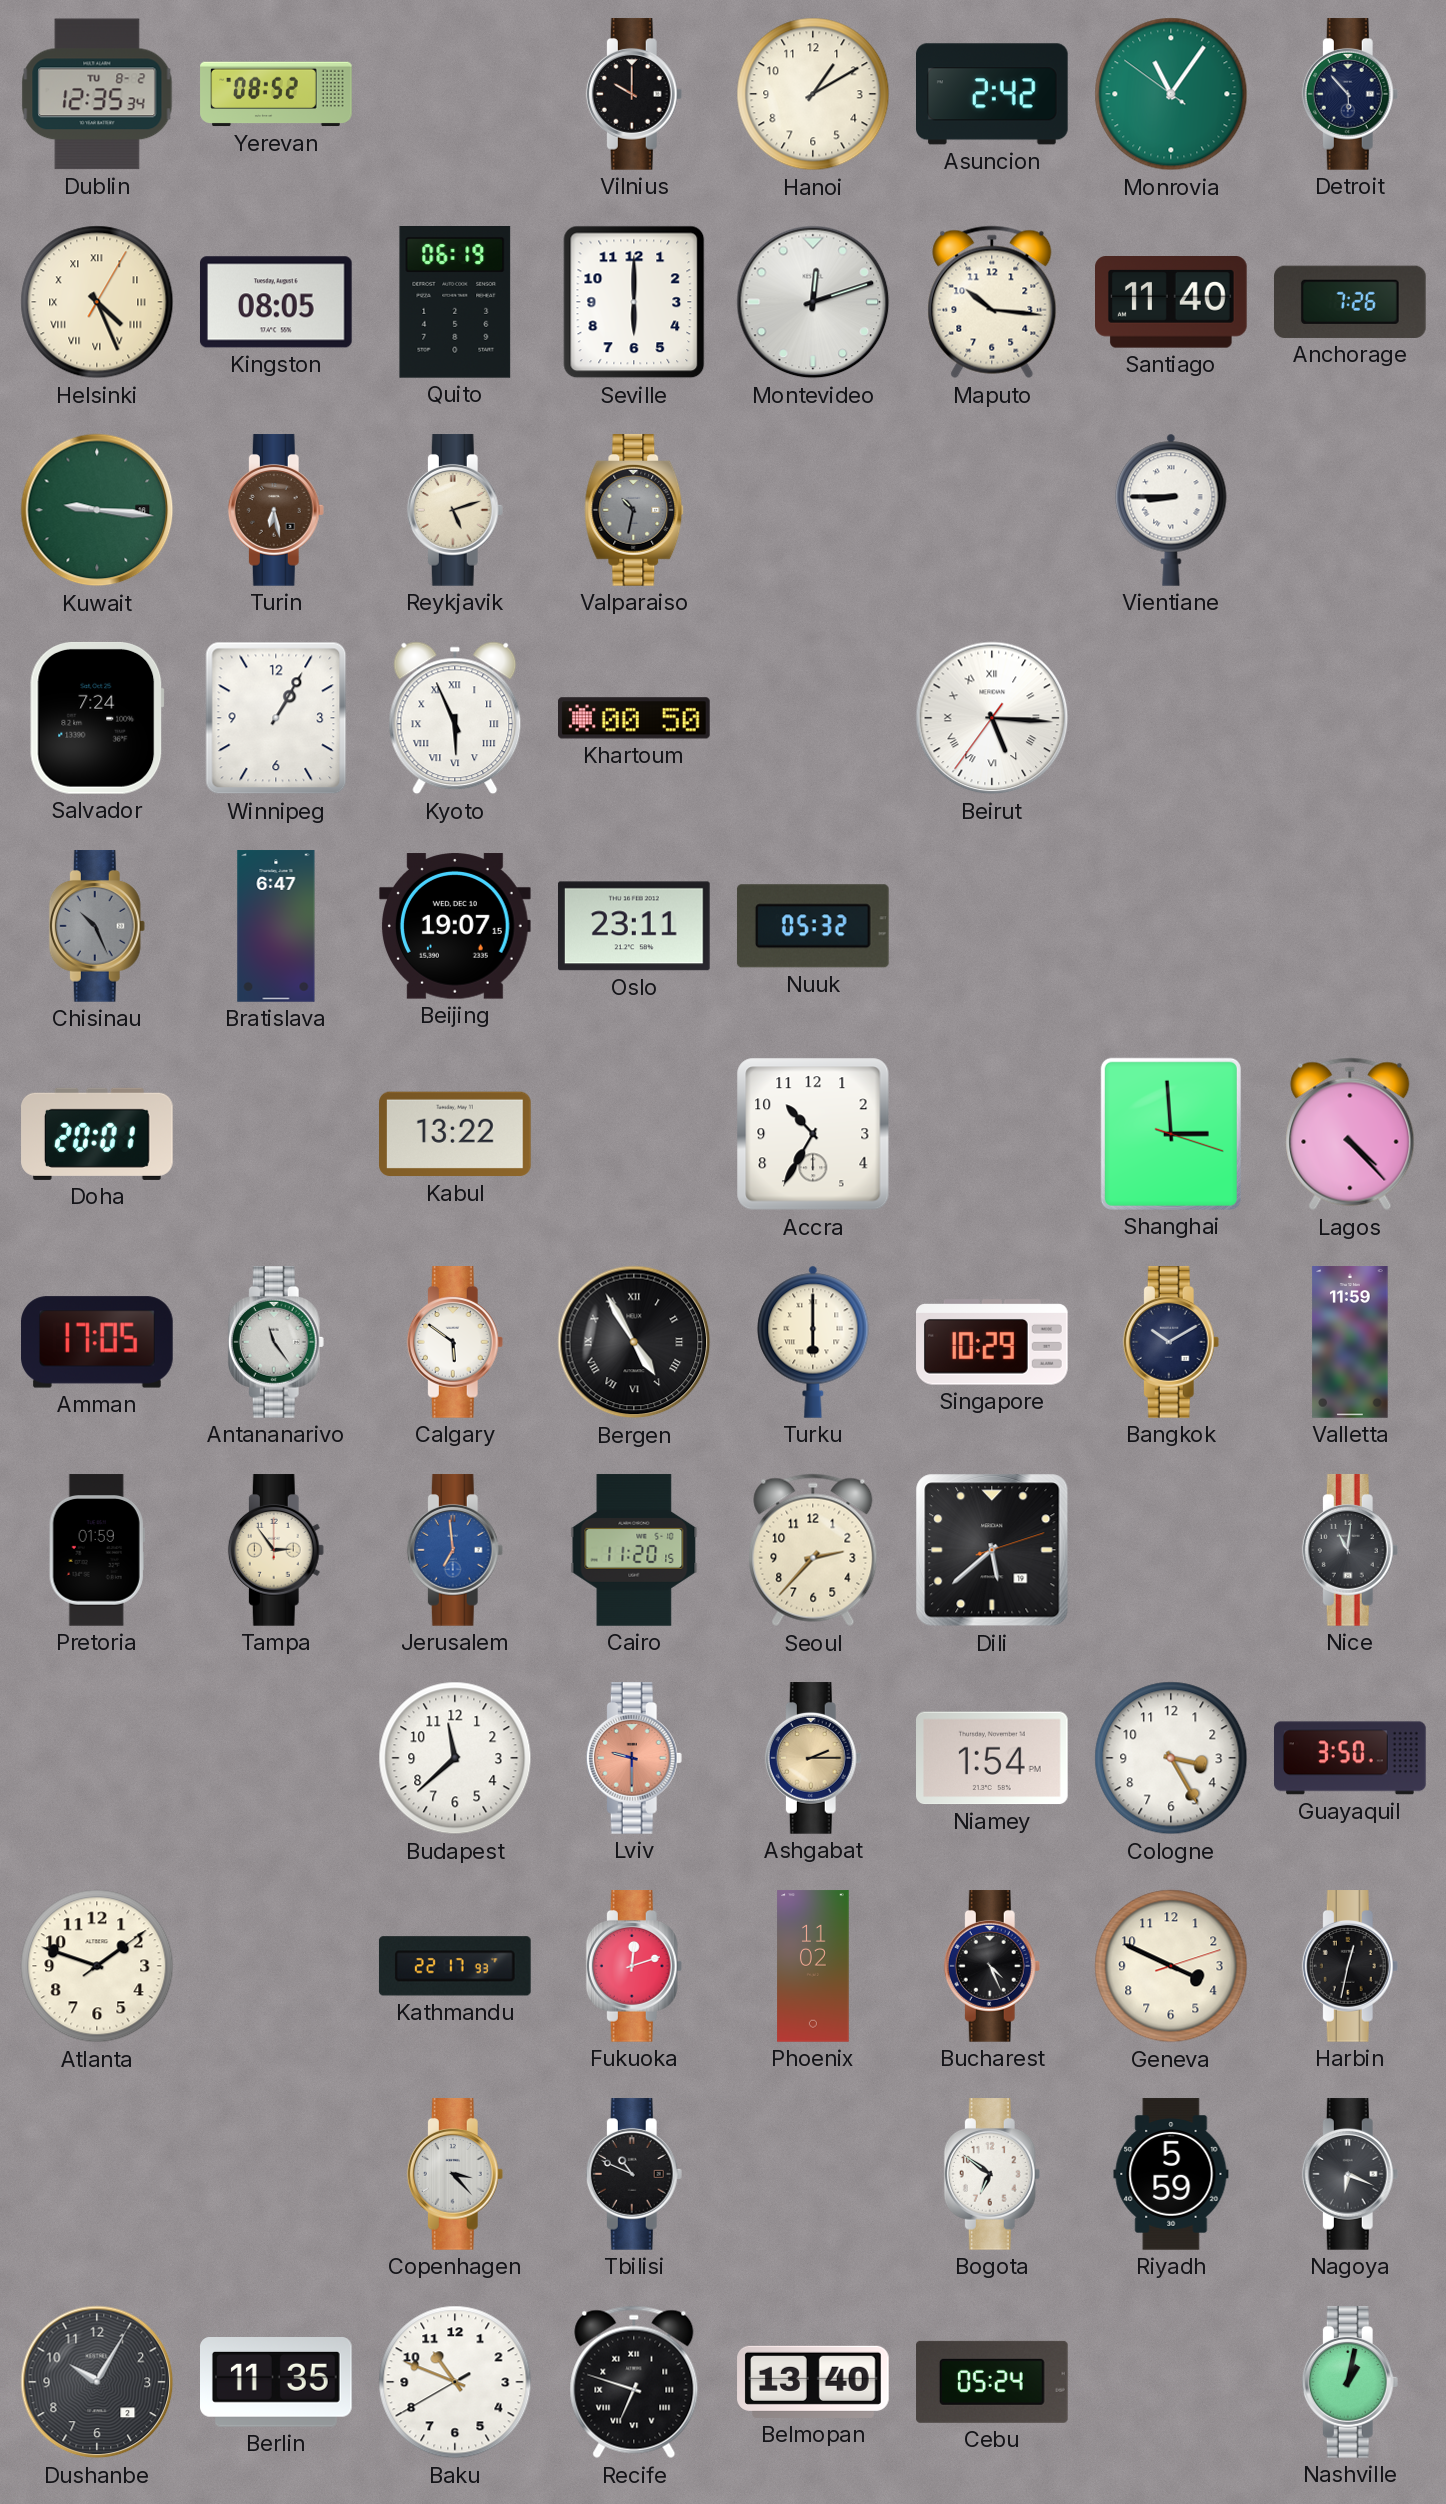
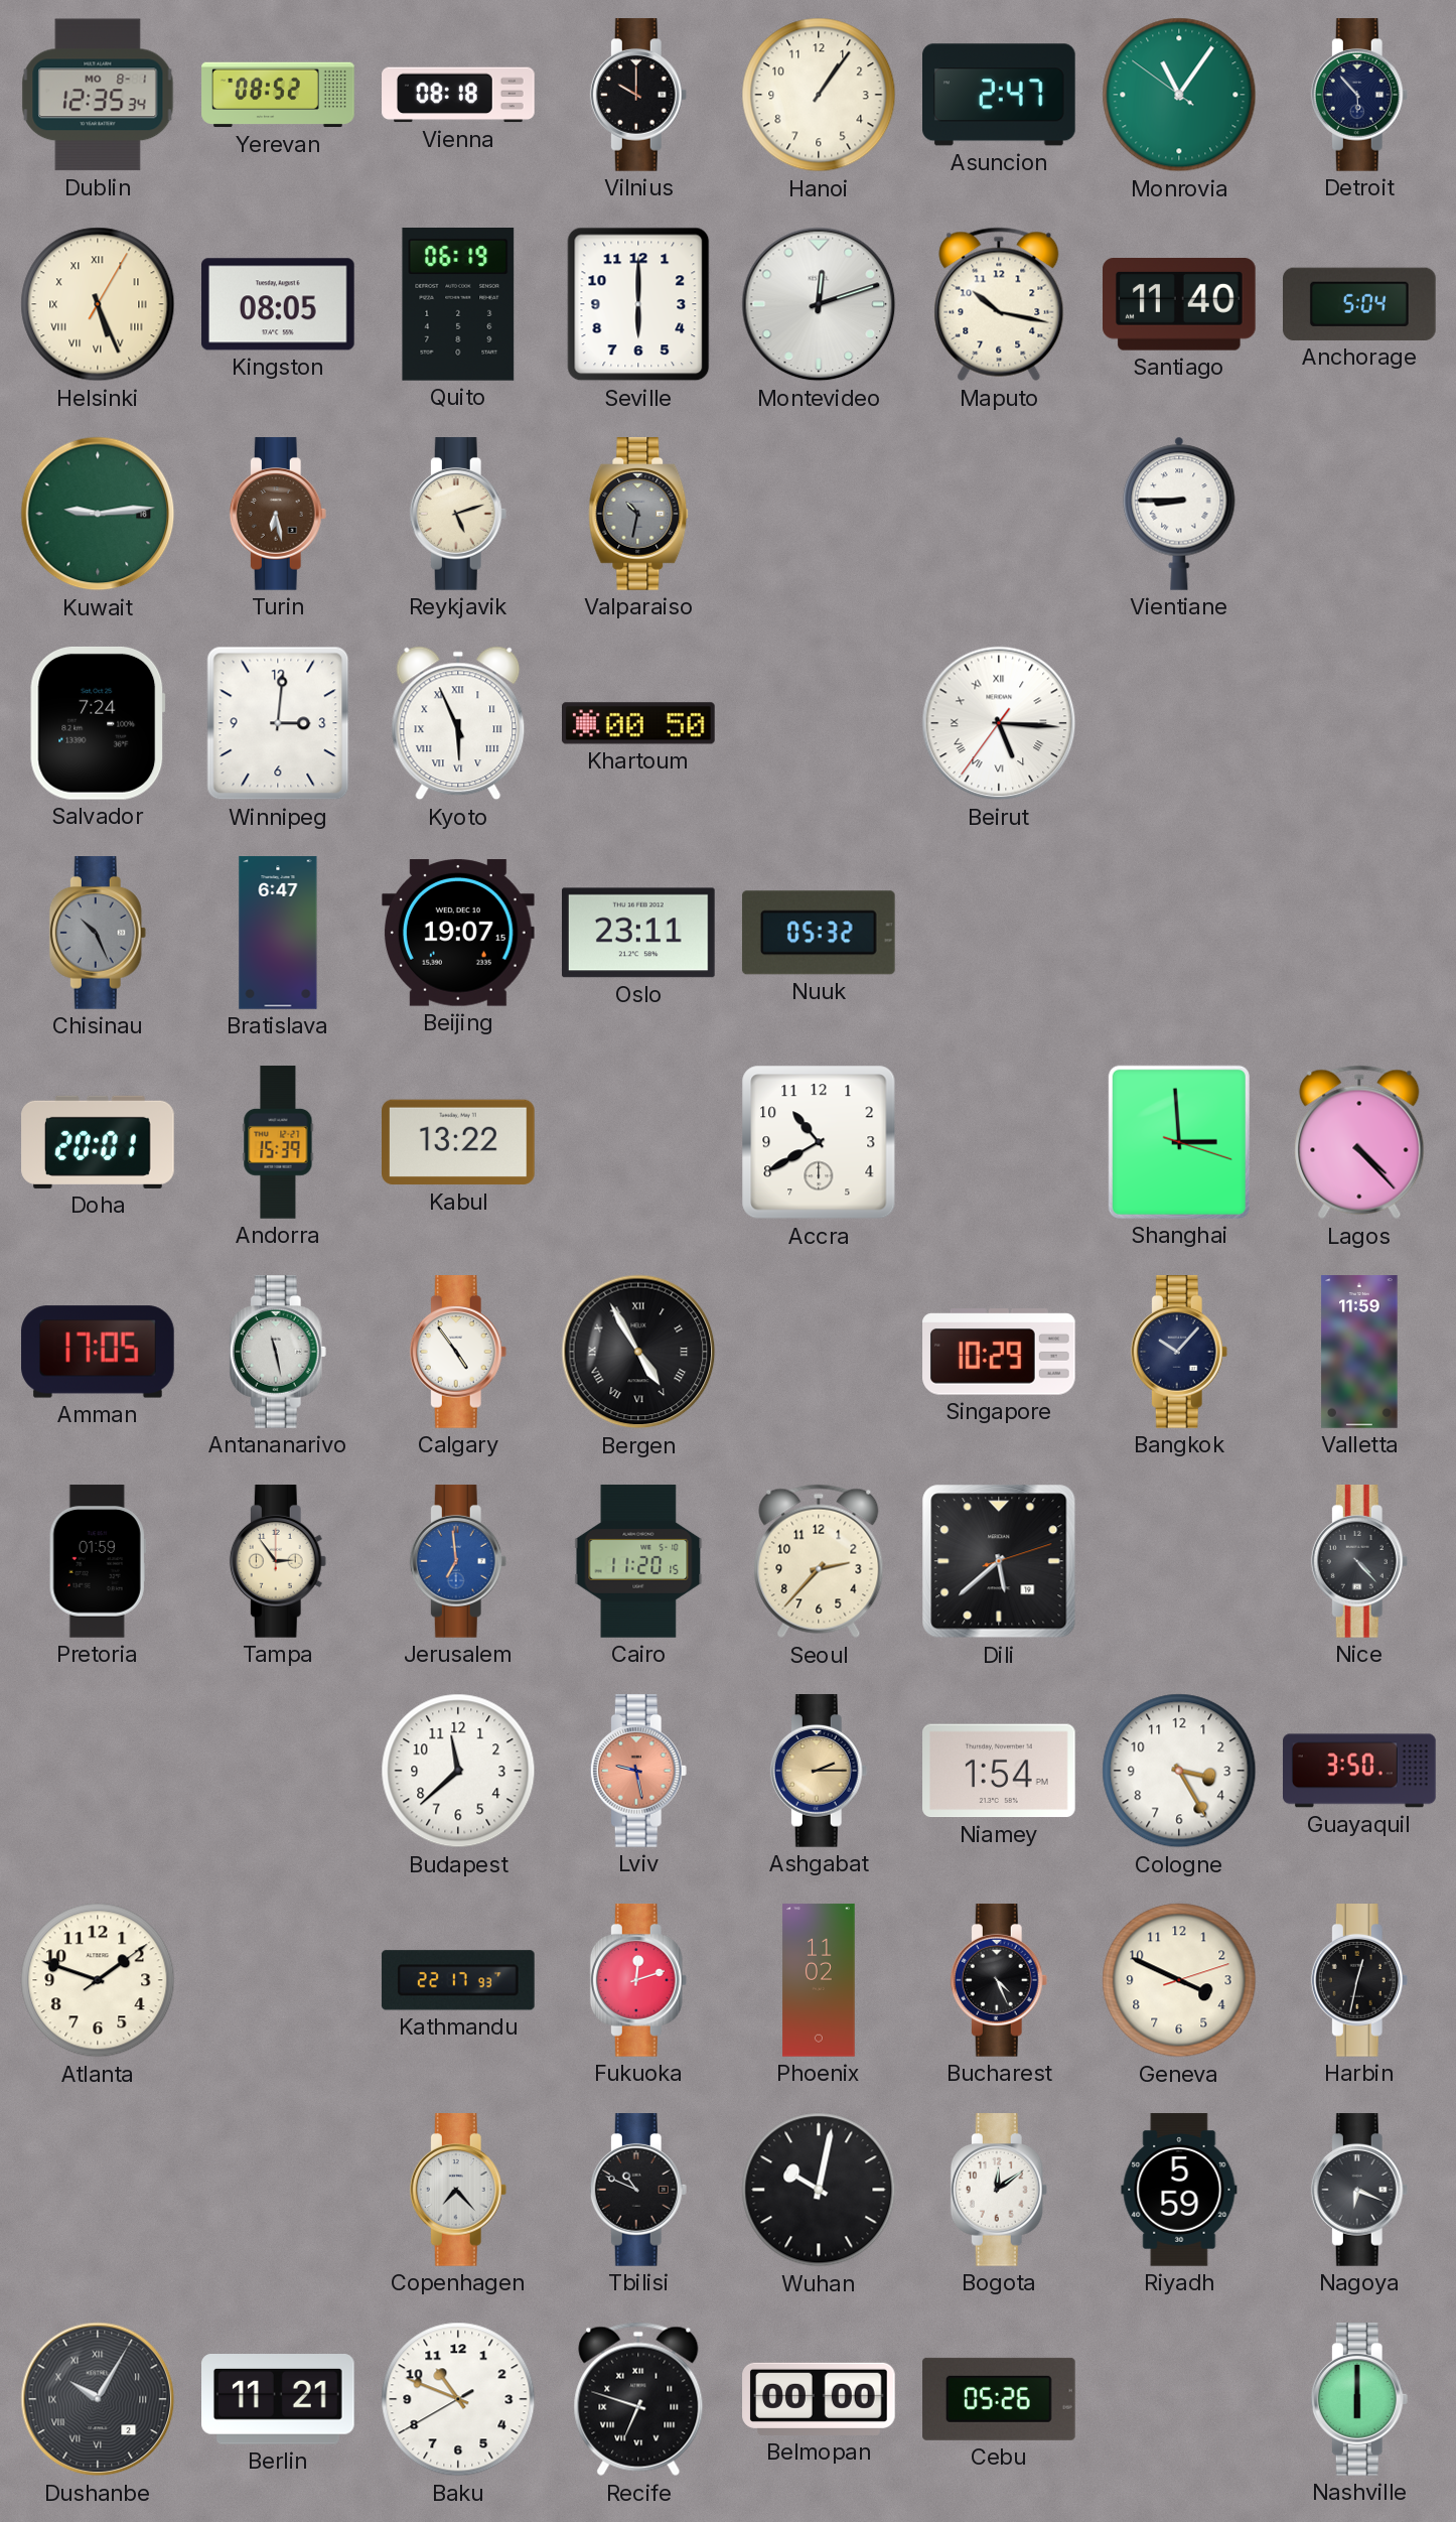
Dublin date: TU 8-2 -> MO 8-1
Vienna: none -> 08:18
Hanoi: 1:10 -> 1:06
Asuncion: 2:42 -> 2:47
Helsinki: 4:26 -> 5:26
Maputo: 10:16 -> 10:17
Anchorage: 7:26 -> 5:04
Kuwait: 9:16 -> 9:14
Winnipeg: 1:05 -> 3:01
Andorra: none -> 15:39
Accra: 10:35 -> 10:40
Antananarivo: 11:24 -> 11:28
Calgary: 5:51 -> 4:54
Turku: 6:00 -> none
Bangkok: 10:10 -> 10:07
Nice: 11:01 -> 4:23
Lviv: 9:30 -> 9:28
Copenhagen: 3:23 -> 7:23
Wuhan: none -> 10:02
Bogota: 6:51 -> 12:09
Dushanbe numerals: Arabic -> Roman
Berlin: 11:35 -> 11:21
Belmopan: 13:40 -> 00:00
Cebu: 05:24 -> 05:26
Nashville: 1:02 -> 6:00
